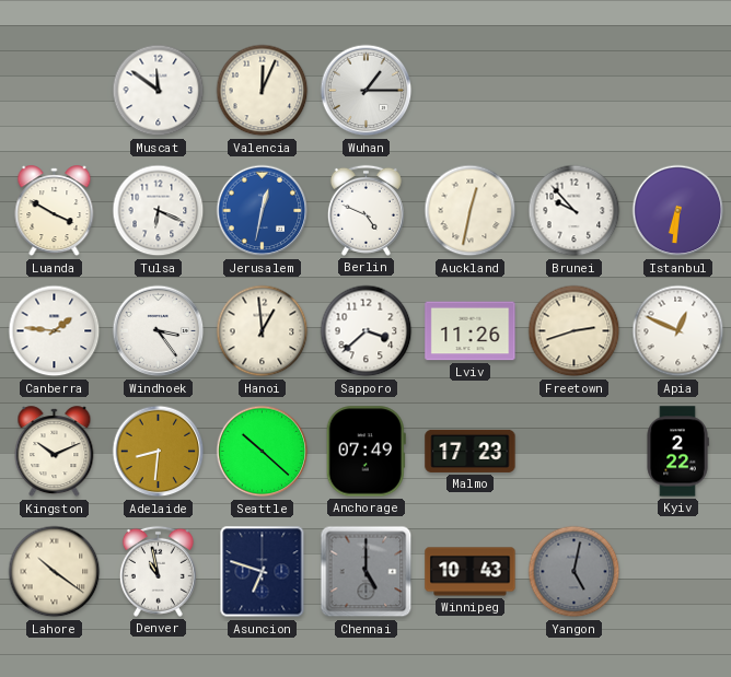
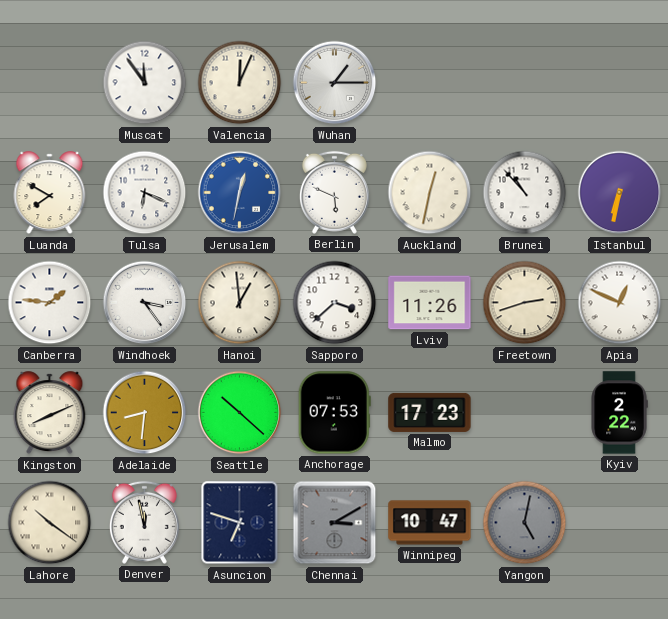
Muscat: 11:51 -> 11:54
Luanda: 3:50 -> 7:50
Berlin: 4:49 -> 5:49
Brunei: 9:53 -> 10:53
Istanbul: 6:31 -> 6:32
Kingston: 10:11 -> 8:11
Anchorage: 07:49 -> 07:53
Denver: 10:58 -> 11:58
Chennai: 5:00 -> 3:10
Winnipeg: 10:43 -> 10:47
